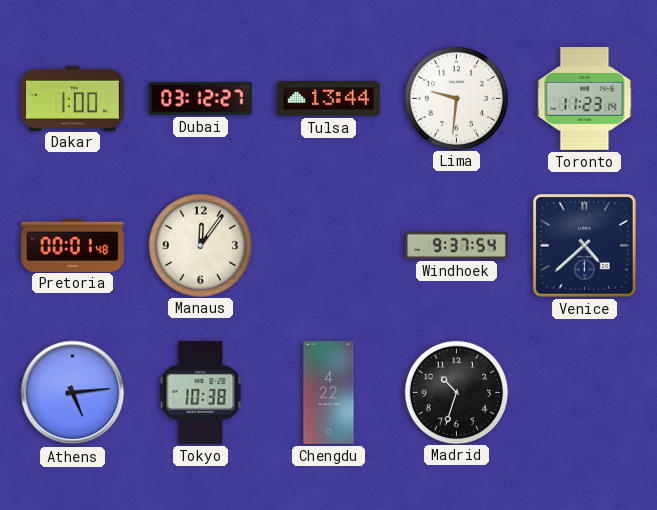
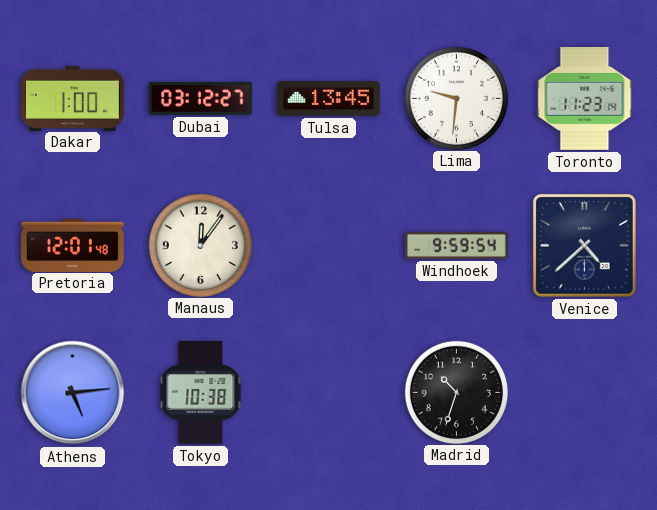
Tulsa: 13:44 -> 13:45
Pretoria: 00:01 -> 12:01
Windhoek: 9:37 -> 9:59
Chengdu: 4:22 -> none
